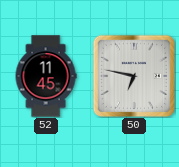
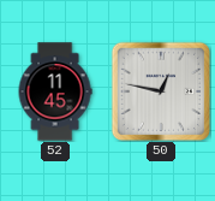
50: 6:47 -> 12:47
